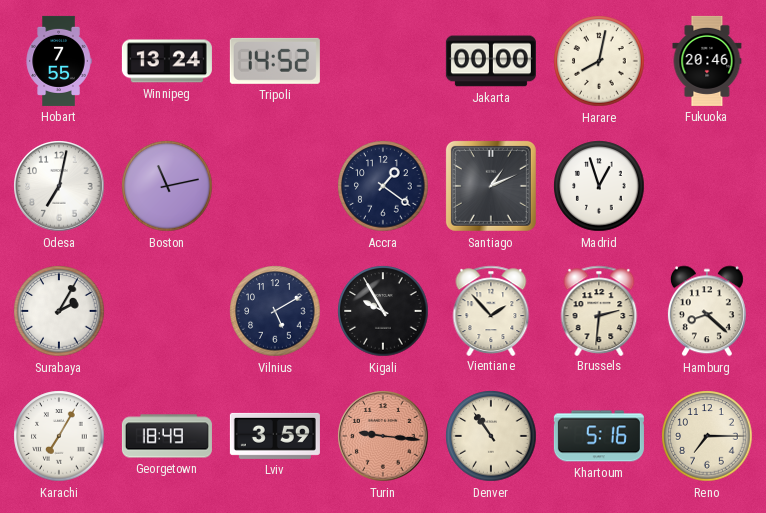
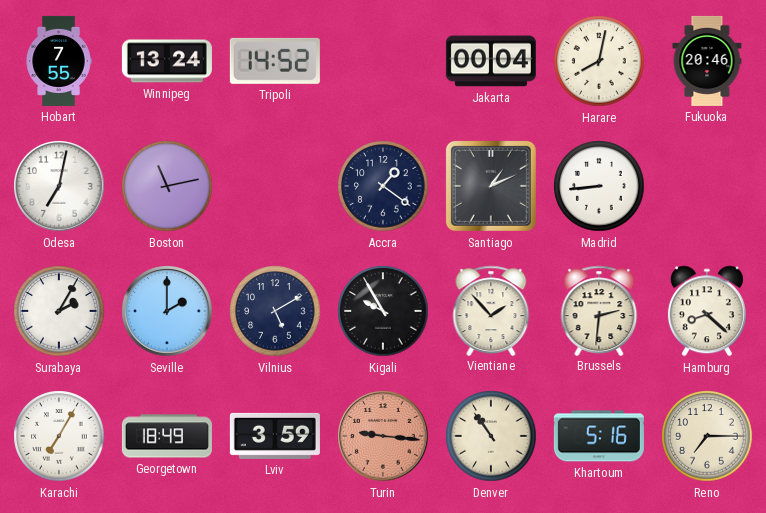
Jakarta: 00:00 -> 00:04
Madrid: 12:57 -> 8:44
Seville: none -> 2:00
